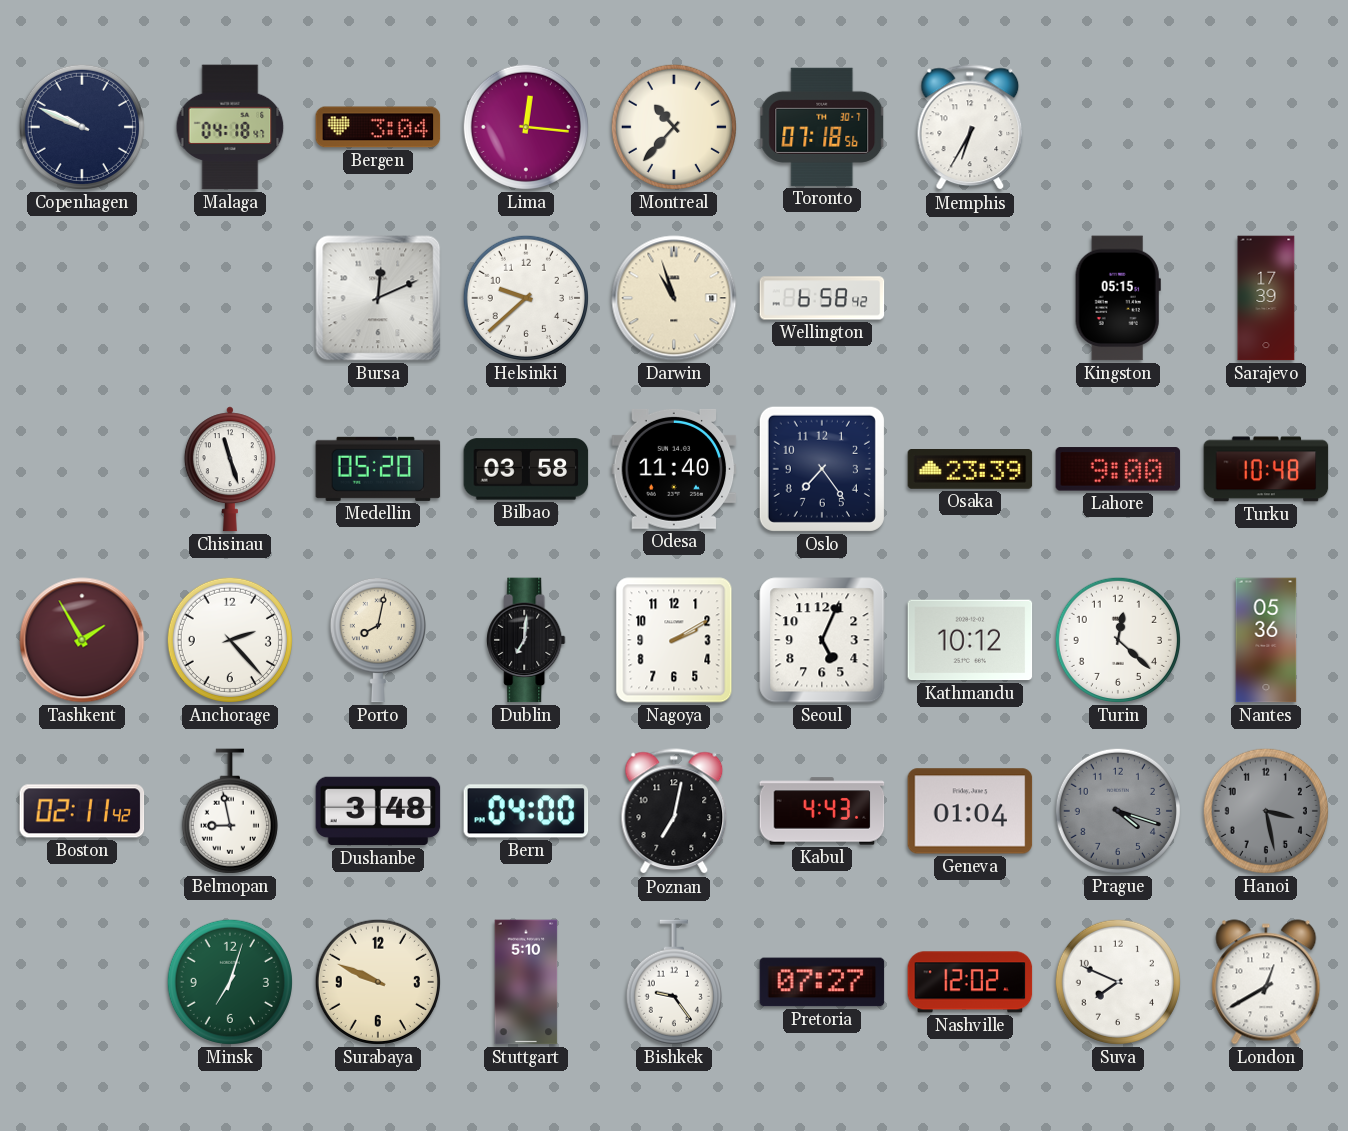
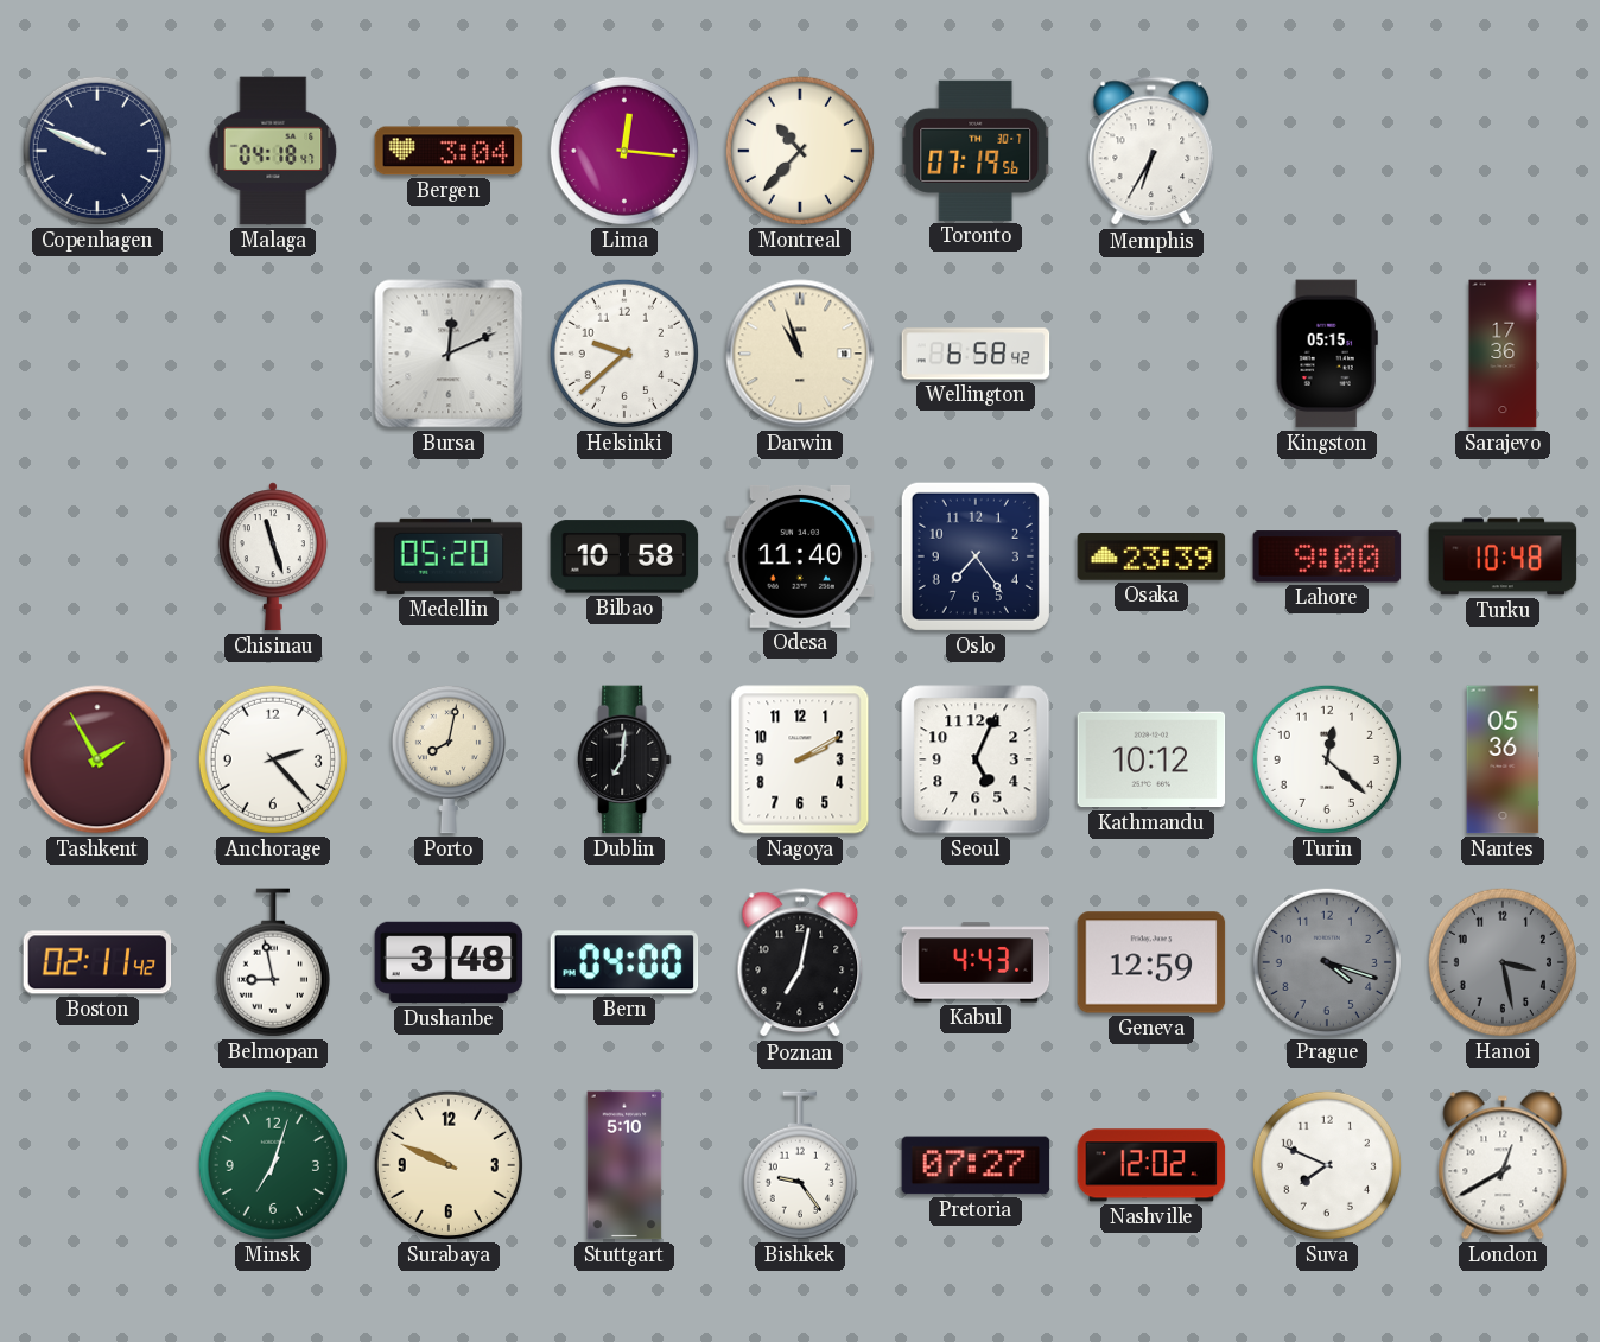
Toronto: 07:18 -> 07:19
Sarajevo: 17:39 -> 17:36
Bilbao: 03:58 -> 10:58
Geneva: 01:04 -> 12:59
